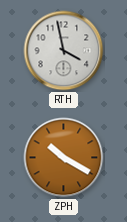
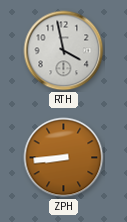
ZPH: 10:20 -> 8:44
